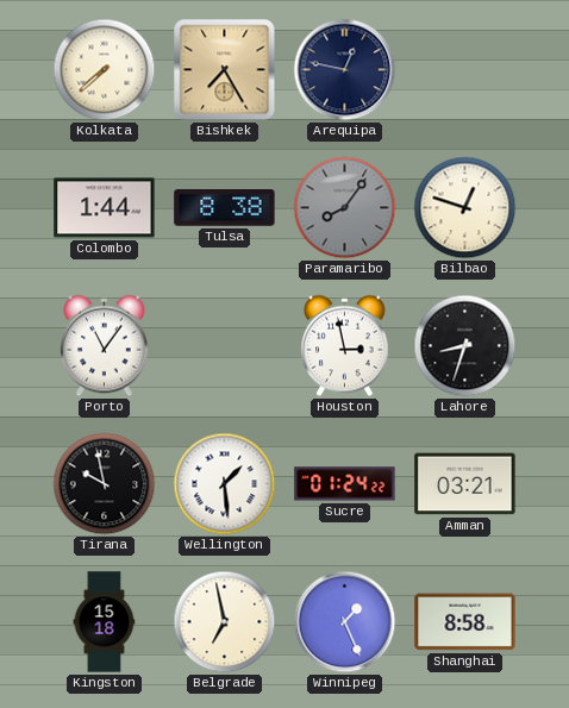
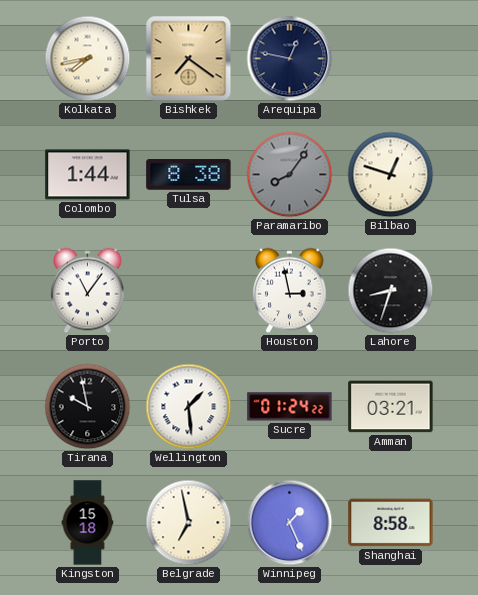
Kolkata: 7:38 -> 7:43
Bishkek: 7:25 -> 7:21
